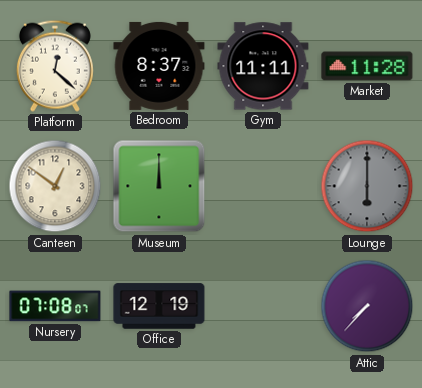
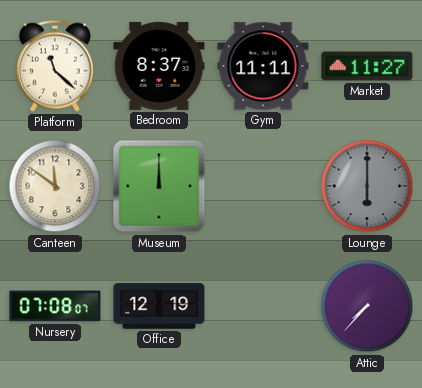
Platform: 12:22 -> 11:22
Market: 11:28 -> 11:27
Canteen: 12:51 -> 11:51
